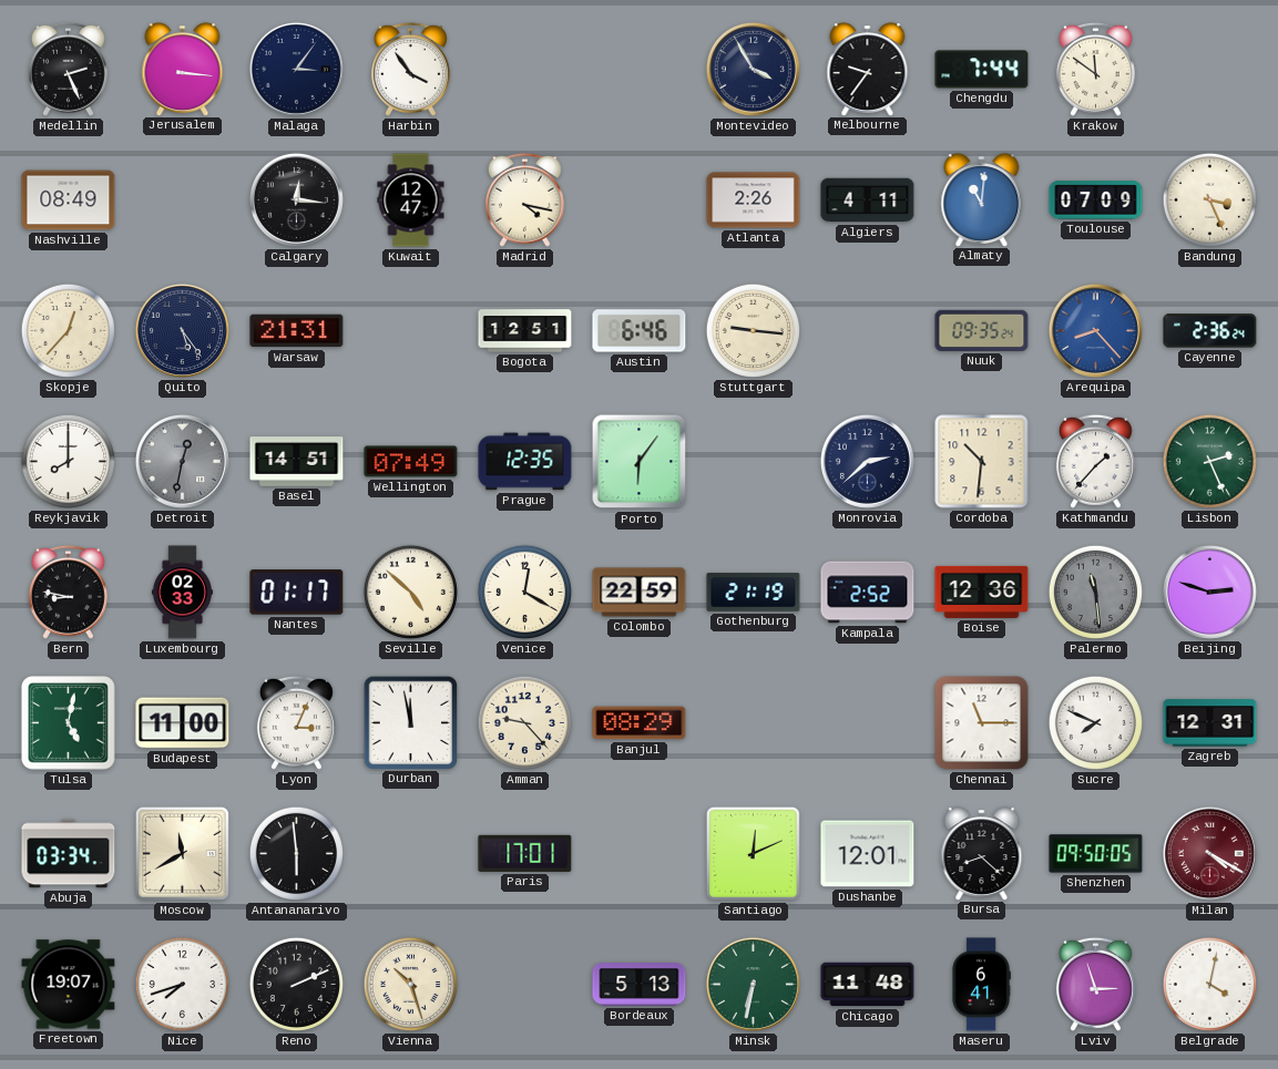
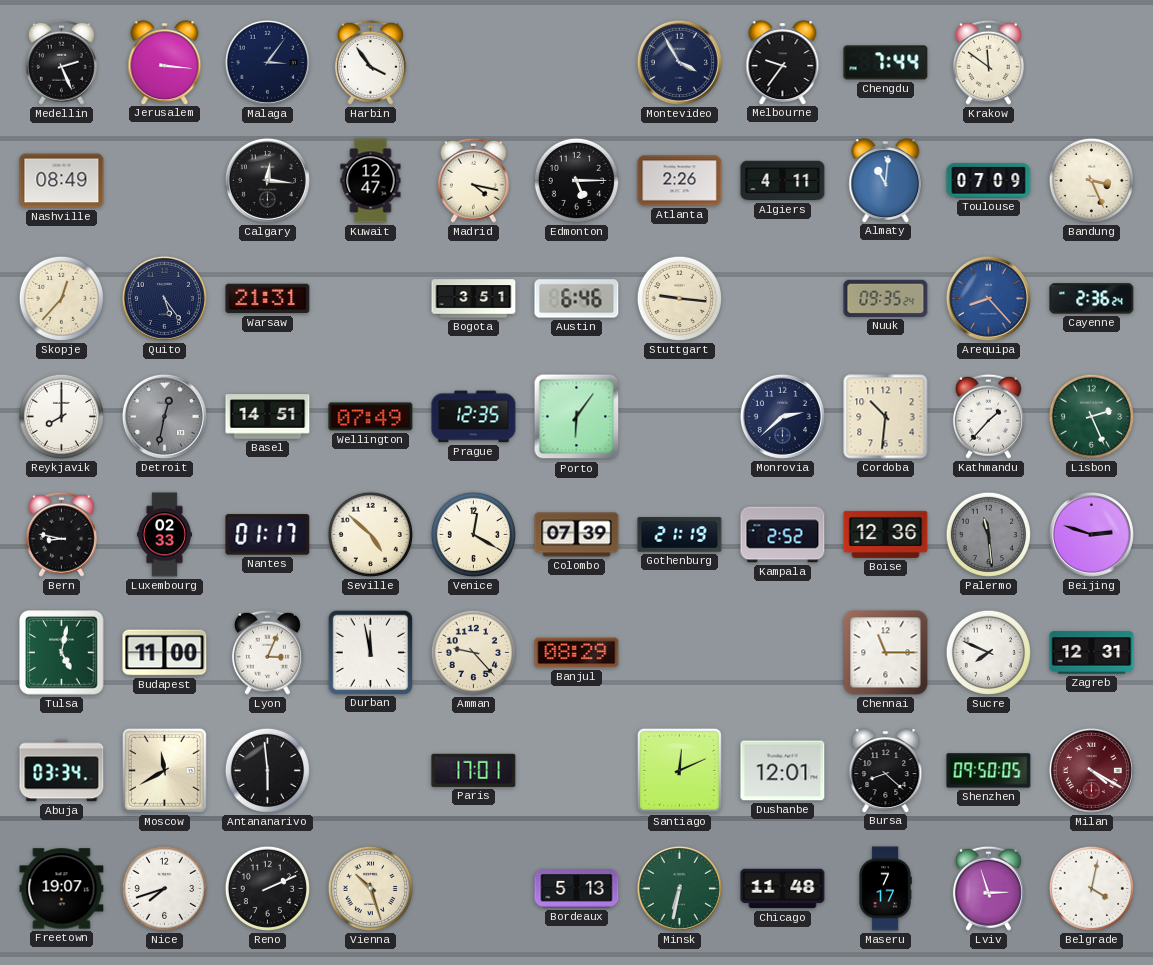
Edmonton: none -> 5:15
Bogota: 12:51 -> 3:51
Colombo: 22:59 -> 07:39
Maseru: 6:41 -> 7:17
